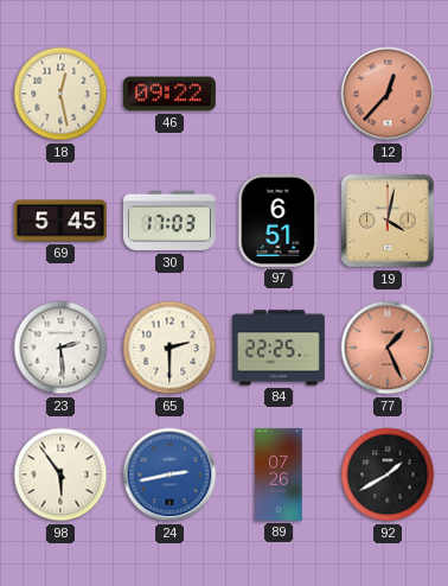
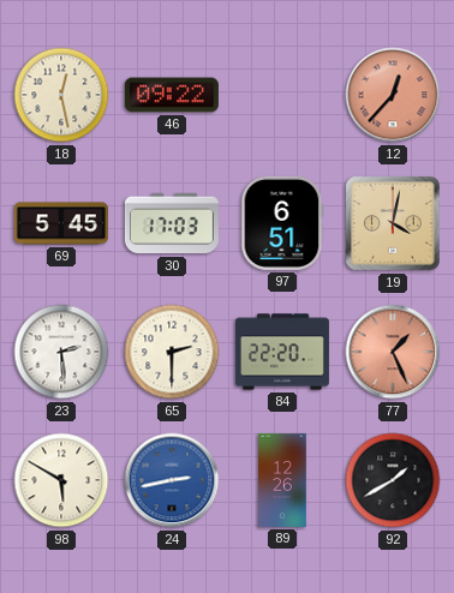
84: 22:25 -> 22:20
98: 5:54 -> 5:50
89: 07:26 -> 12:26
